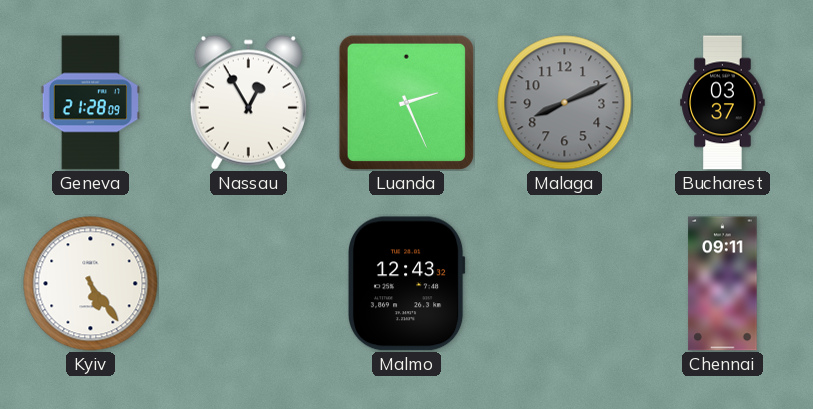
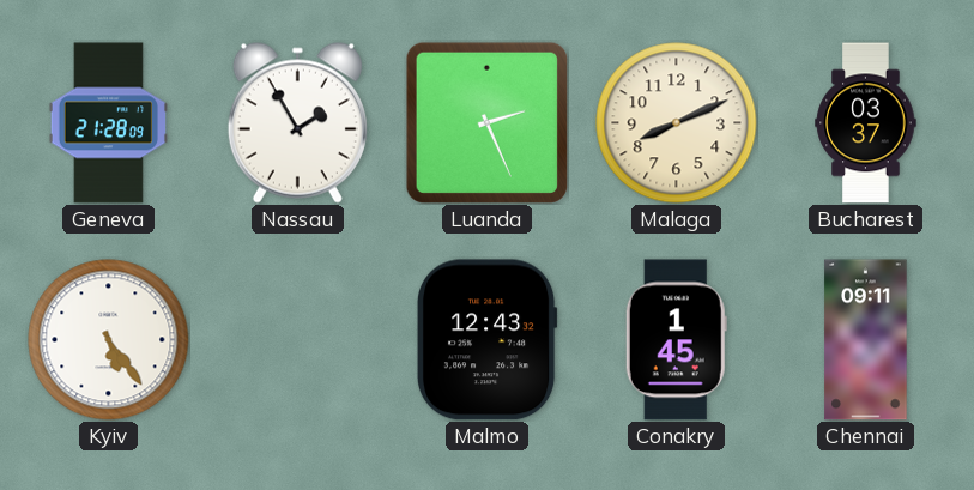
Nassau: 12:55 -> 1:55
Malaga dial: grey -> cream
Conakry: none -> 1:45
